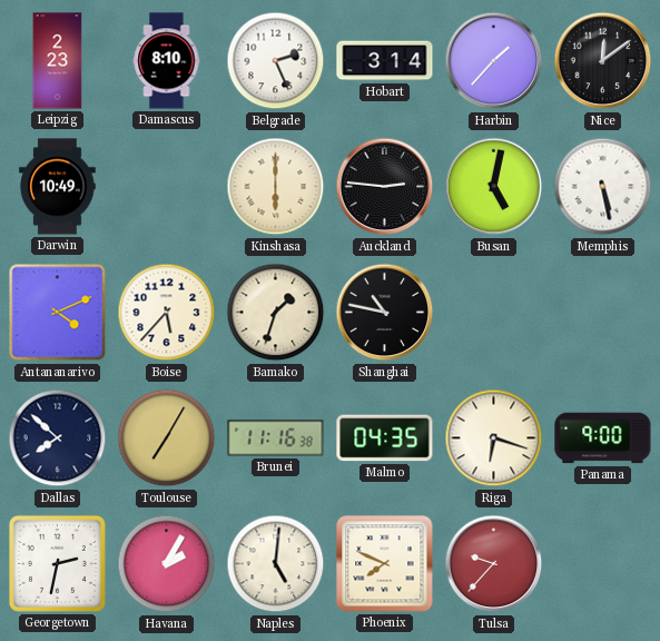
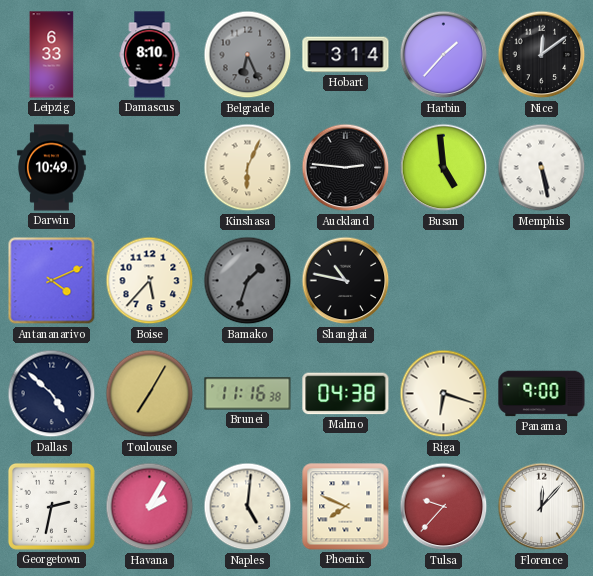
Leipzig: 2:23 -> 6:33
Belgrade: 2:26 -> 6:26
Belgrade dial: white -> grey
Kinshasa: 6:00 -> 6:04
Busan: 5:02 -> 4:59
Bamako dial: cream -> grey
Dallas: 7:52 -> 4:52
Malmo: 04:35 -> 04:38
Florence: none -> 12:07
